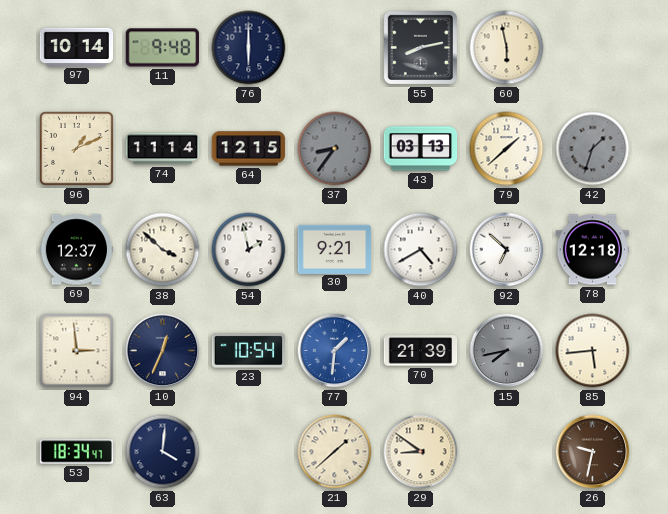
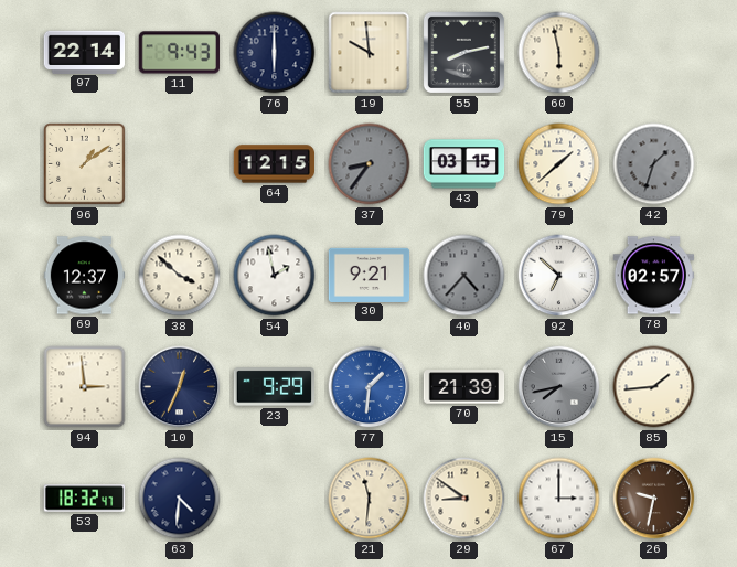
97: 10:14 -> 22:14
11: 9:48 -> 9:43
19: none -> 9:59
96: 1:11 -> 1:09
74: 11:14 -> none
43: 03:13 -> 03:15
40: 4:40 -> 4:37
40 dial: white -> grey
78: 12:18 -> 02:57
23: 10:54 -> 9:29
85: 5:44 -> 1:44
53: 18:34 -> 18:32
63: 4:01 -> 4:31
21: 1:38 -> 11:31
67: none -> 3:00
